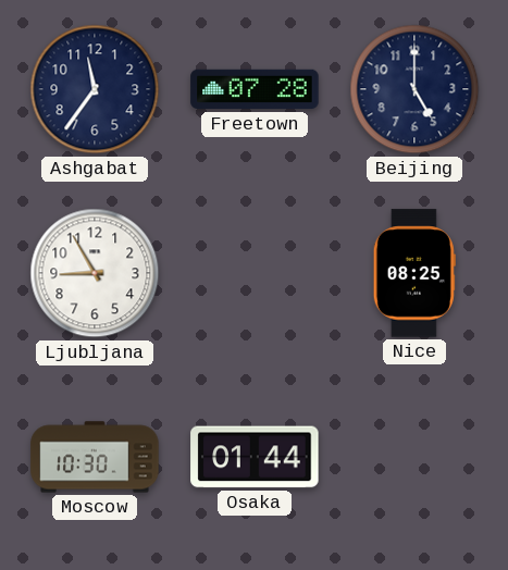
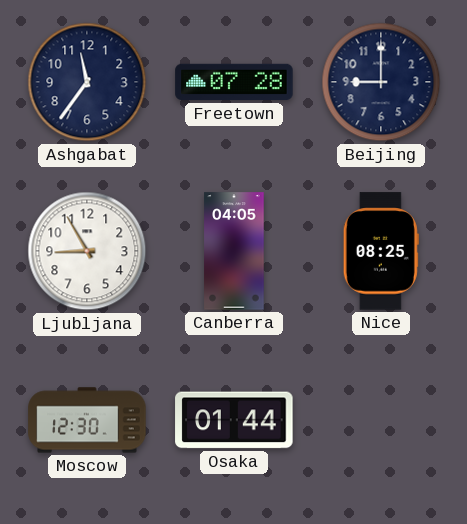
Beijing: 5:00 -> 9:00
Canberra: none -> 04:05
Moscow: 10:30 -> 12:30
